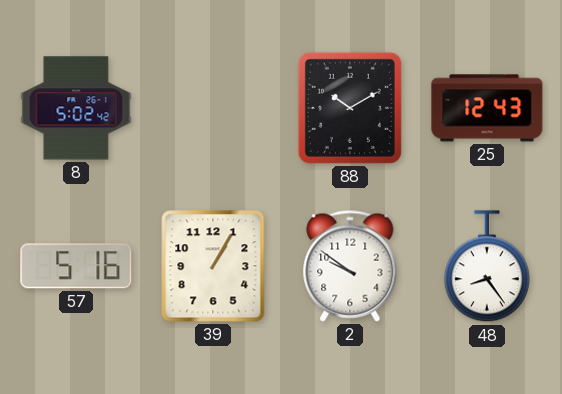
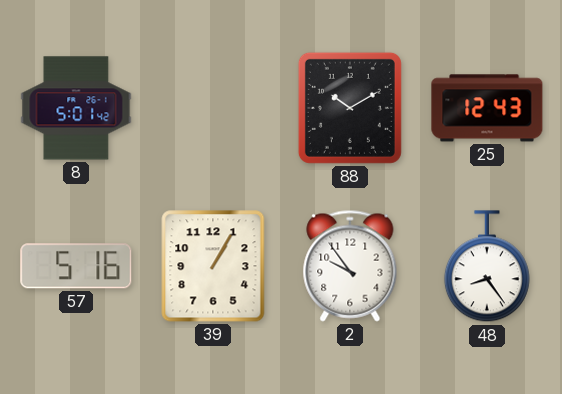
8: 5:02 -> 5:01
2: 9:51 -> 9:54
